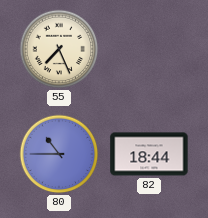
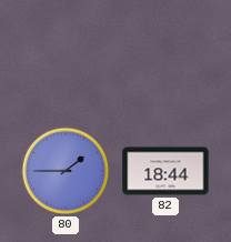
55: 7:26 -> none
80: 10:45 -> 1:45
